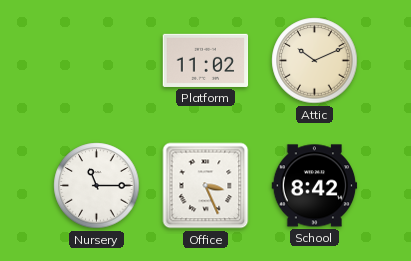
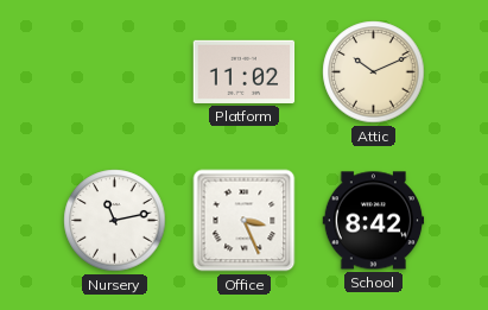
Nursery: 11:15 -> 11:13
